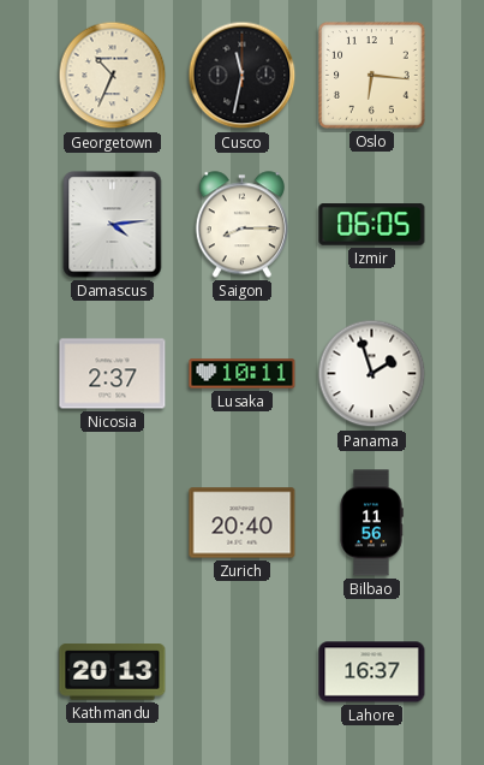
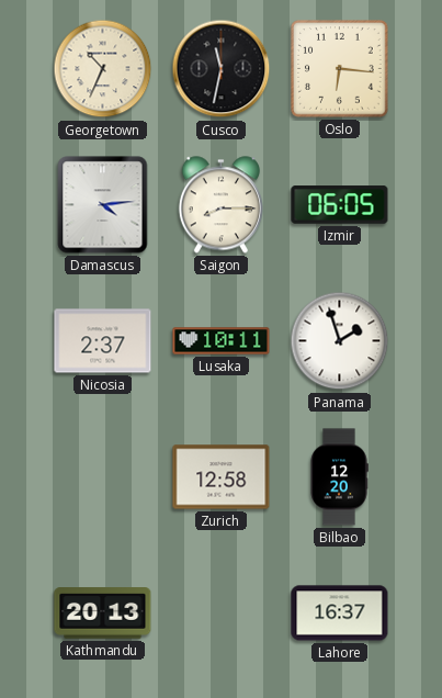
Zurich: 20:40 -> 12:58
Bilbao: 11:56 -> 12:20
